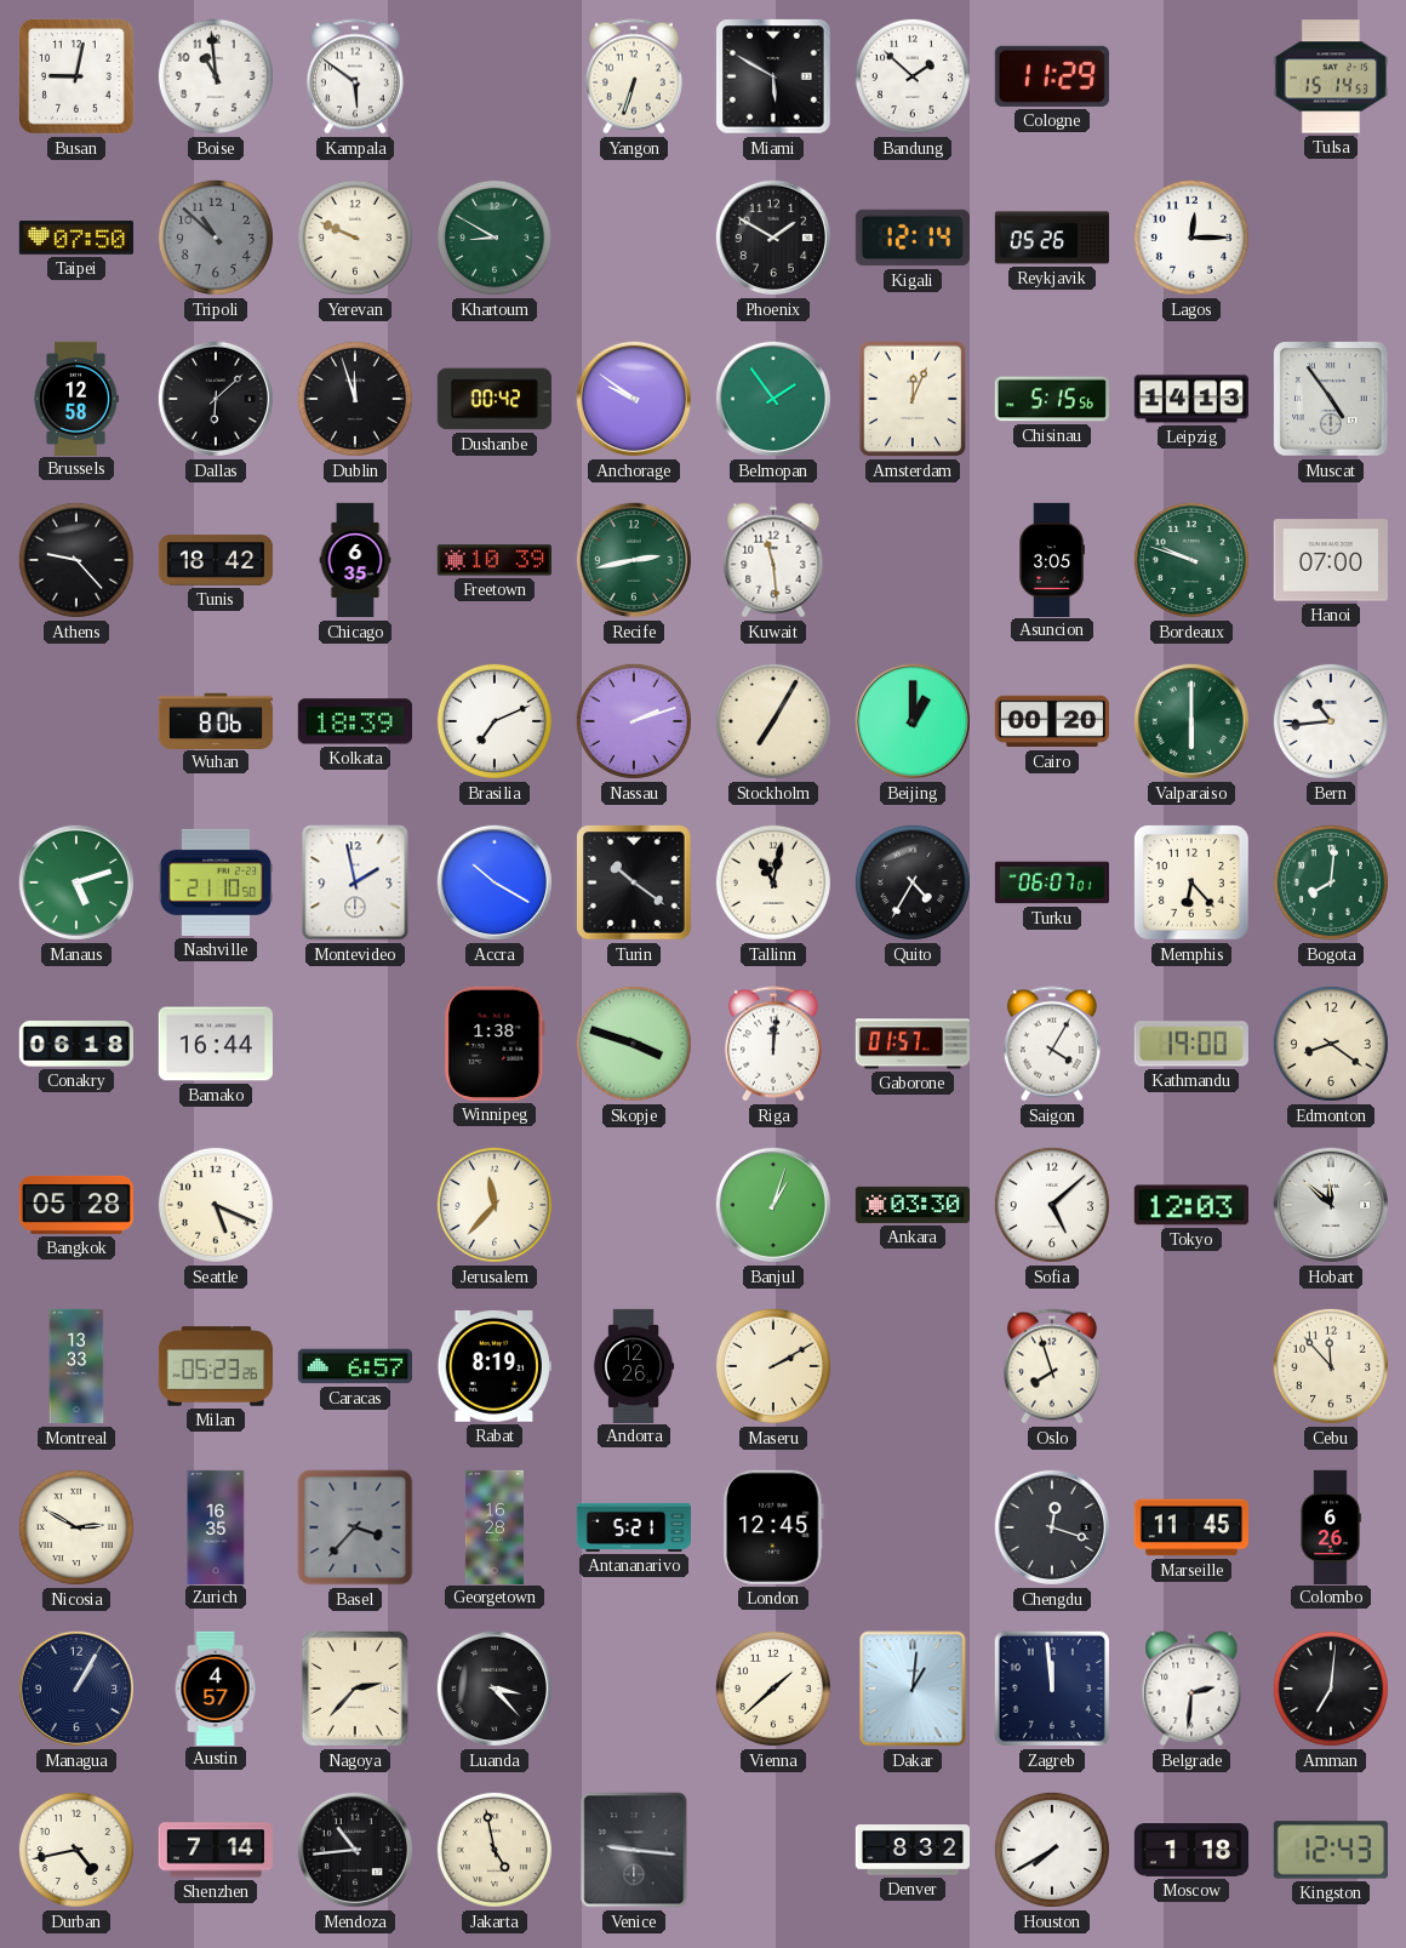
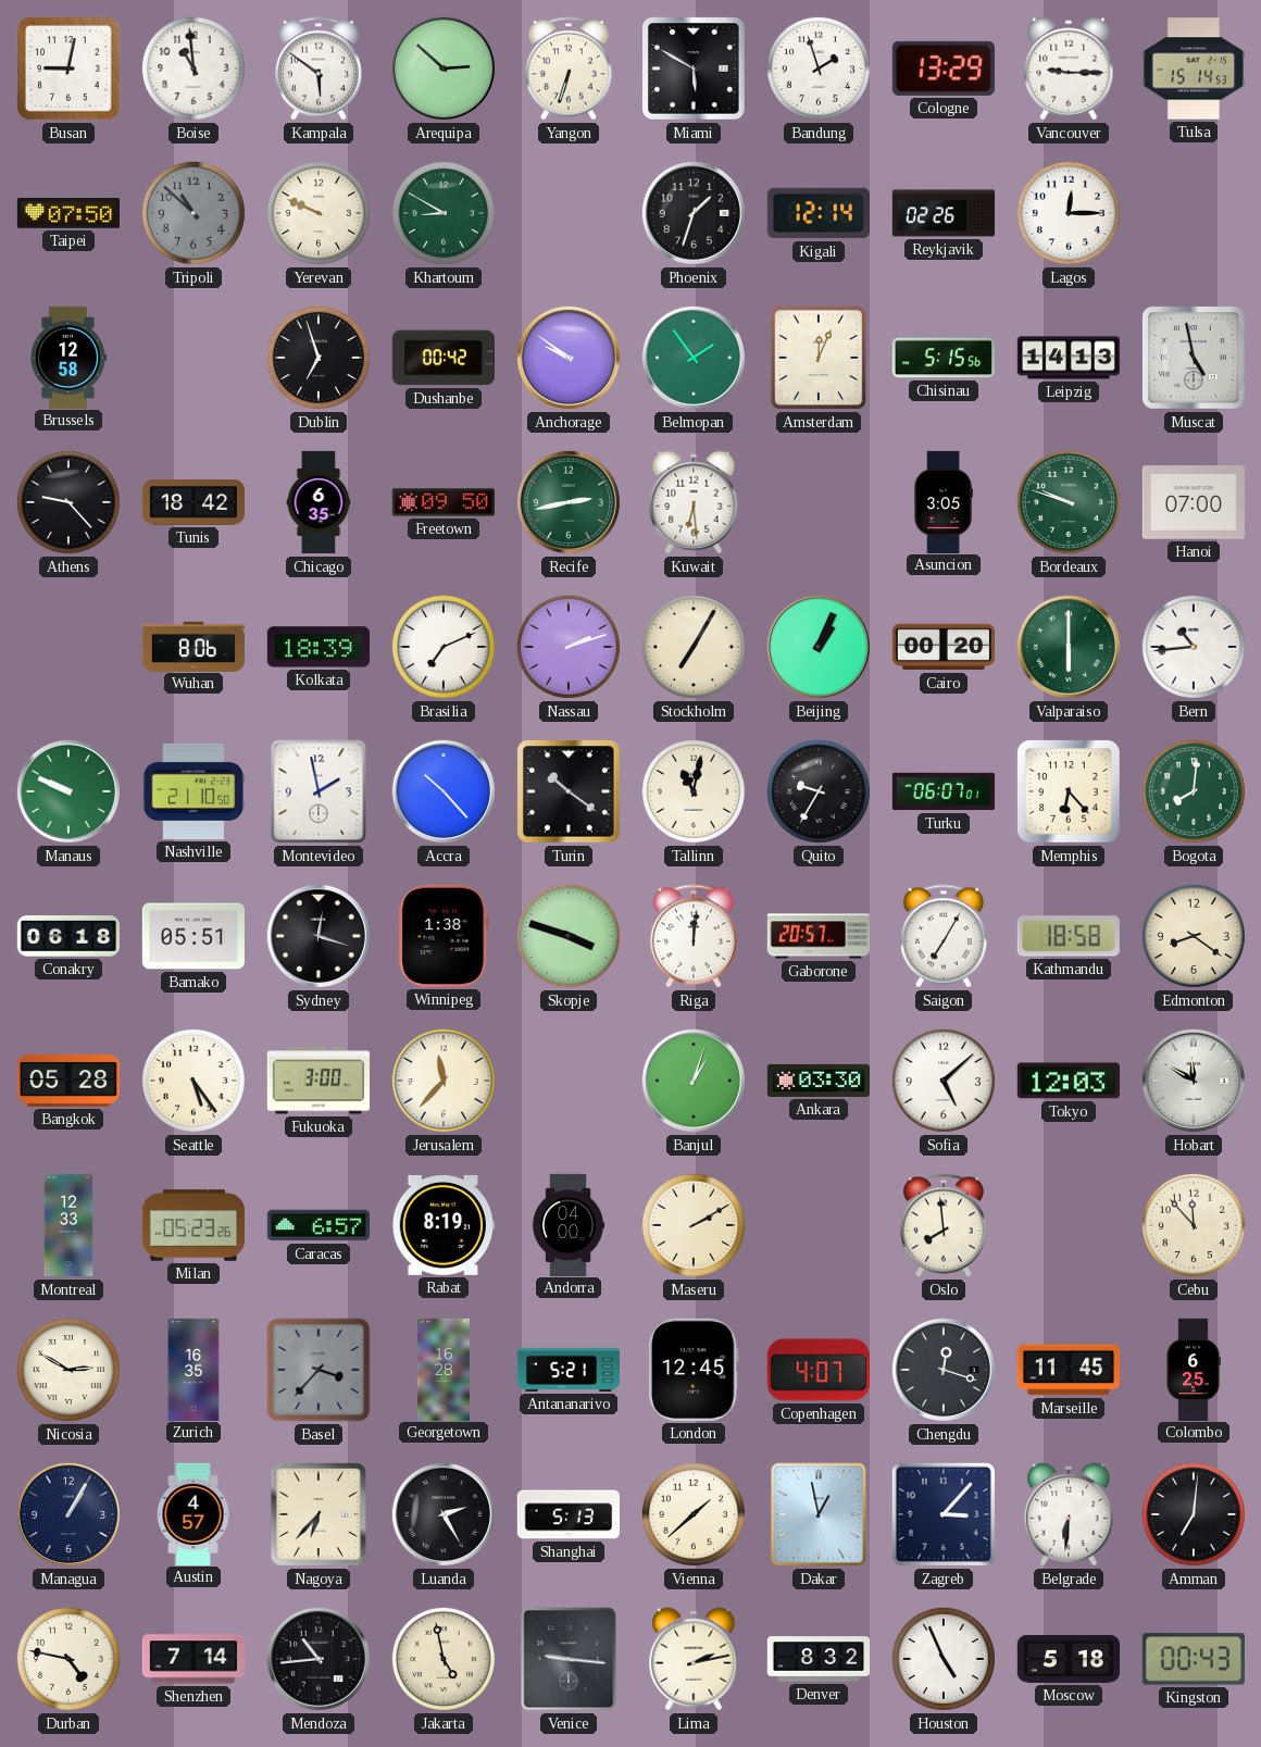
Arequipa: none -> 2:52
Bandung: 1:52 -> 1:57
Cologne: 11:29 -> 13:29
Vancouver: none -> 9:15
Phoenix: 1:50 -> 1:33
Reykjavik: 05:26 -> 02:26
Dallas: 6:08 -> none
Dublin: 11:57 -> 6:57
Muscat: 4:54 -> 4:58
Freetown: 10:39 -> 09:50
Kuwait: 11:29 -> 6:29
Beijing: 1:00 -> 1:04
Manaus: 5:12 -> 9:49
Accra: 10:20 -> 10:23
Quito: 4:35 -> 9:35
Bamako: 16:44 -> 05:51
Sydney: none -> 12:18
Gaborone: 01:57 -> 20:57
Saigon: 4:05 -> 7:05
Kathmandu: 19:00 -> 18:58
Seattle: 5:19 -> 5:24
Fukuoka: none -> 3:00
Hobart: 11:52 -> 11:50
Montreal: 13:33 -> 12:33
Andorra: 12:26 -> 04:00
Oslo: 7:57 -> 7:59
Copenhagen: none -> 4:07
Colombo: 6:26 -> 6:25
Nagoya: 2:37 -> 6:37
Luanda: 3:23 -> 2:25
Shanghai: none -> 5:13
Dakar: 1:01 -> 12:58
Zagreb: 11:59 -> 3:07
Belgrade: 2:31 -> 6:31
Durban: 4:43 -> 4:47
Lima: none -> 2:13
Houston: 7:40 -> 4:56
Moscow: 1:18 -> 5:18
Kingston: 12:43 -> 00:43
